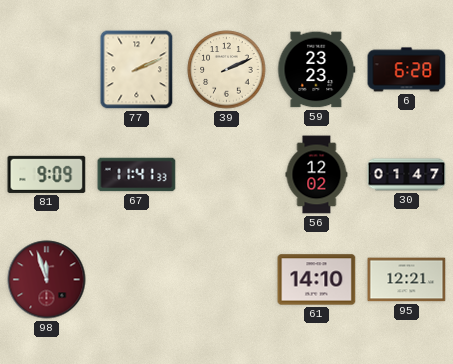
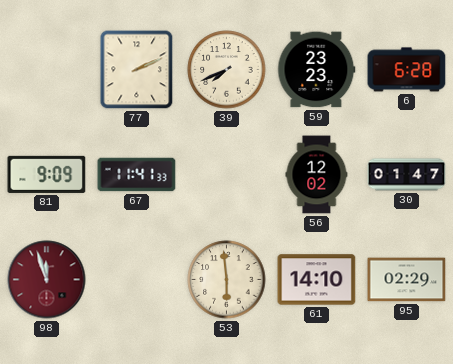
39: 2:11 -> 7:41
53: none -> 5:59
95: 12:21 -> 02:29
